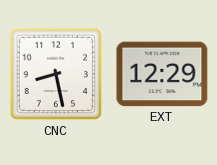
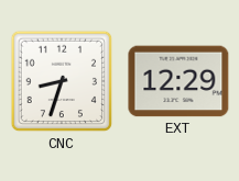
CNC: 8:28 -> 8:33
